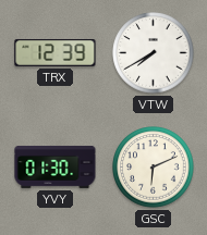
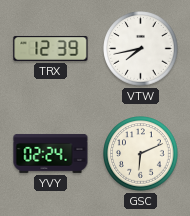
VTW: 7:40 -> 7:43
YVY: 01:30 -> 02:24
